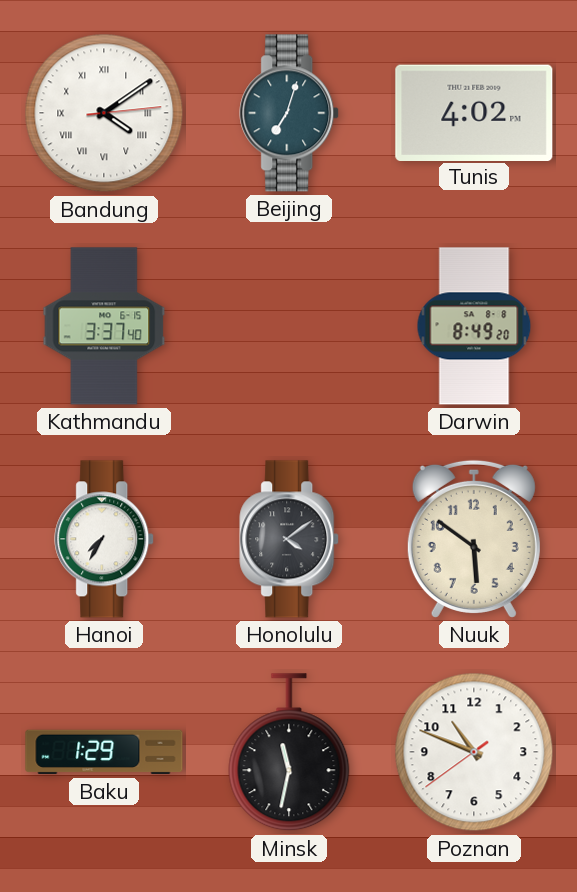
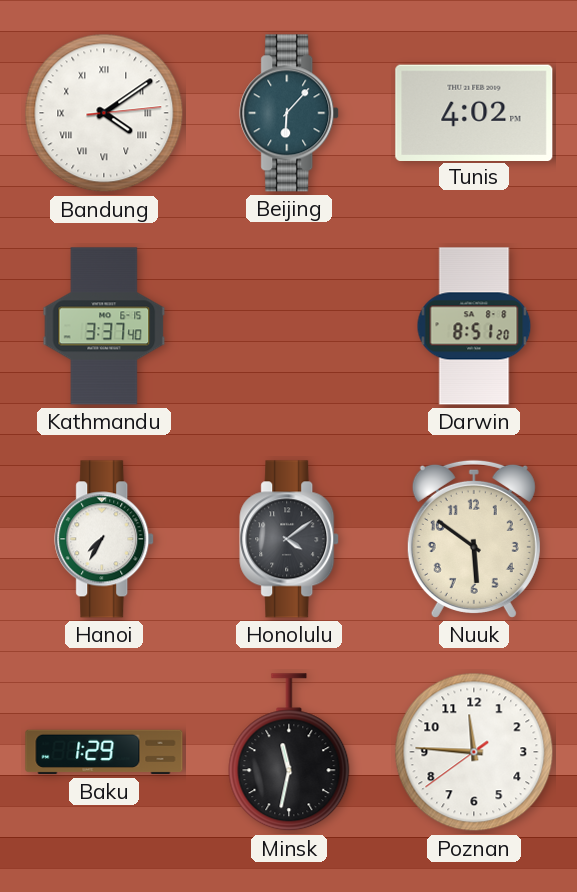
Beijing: 7:03 -> 6:07
Darwin: 8:49 -> 8:51
Poznan: 10:48 -> 11:45
